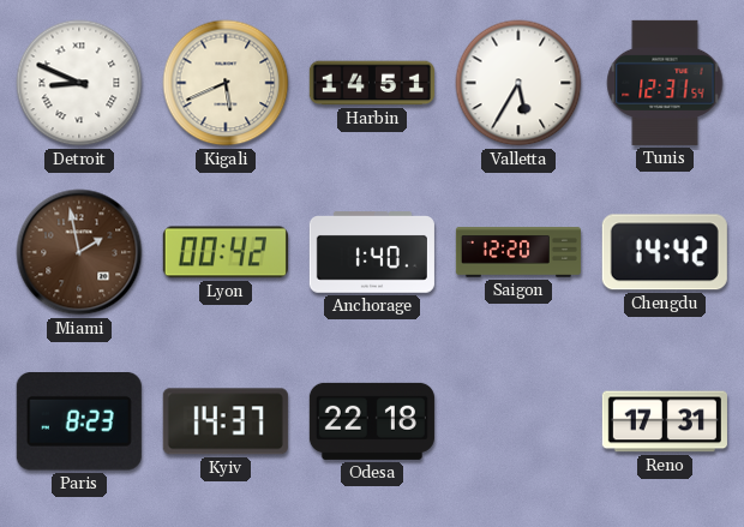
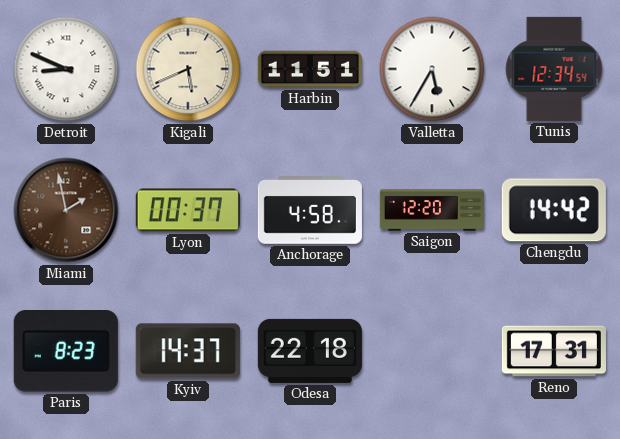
Harbin: 14:51 -> 11:51
Tunis: 12:31 -> 12:34
Lyon: 00:42 -> 00:37
Anchorage: 1:40 -> 4:58
